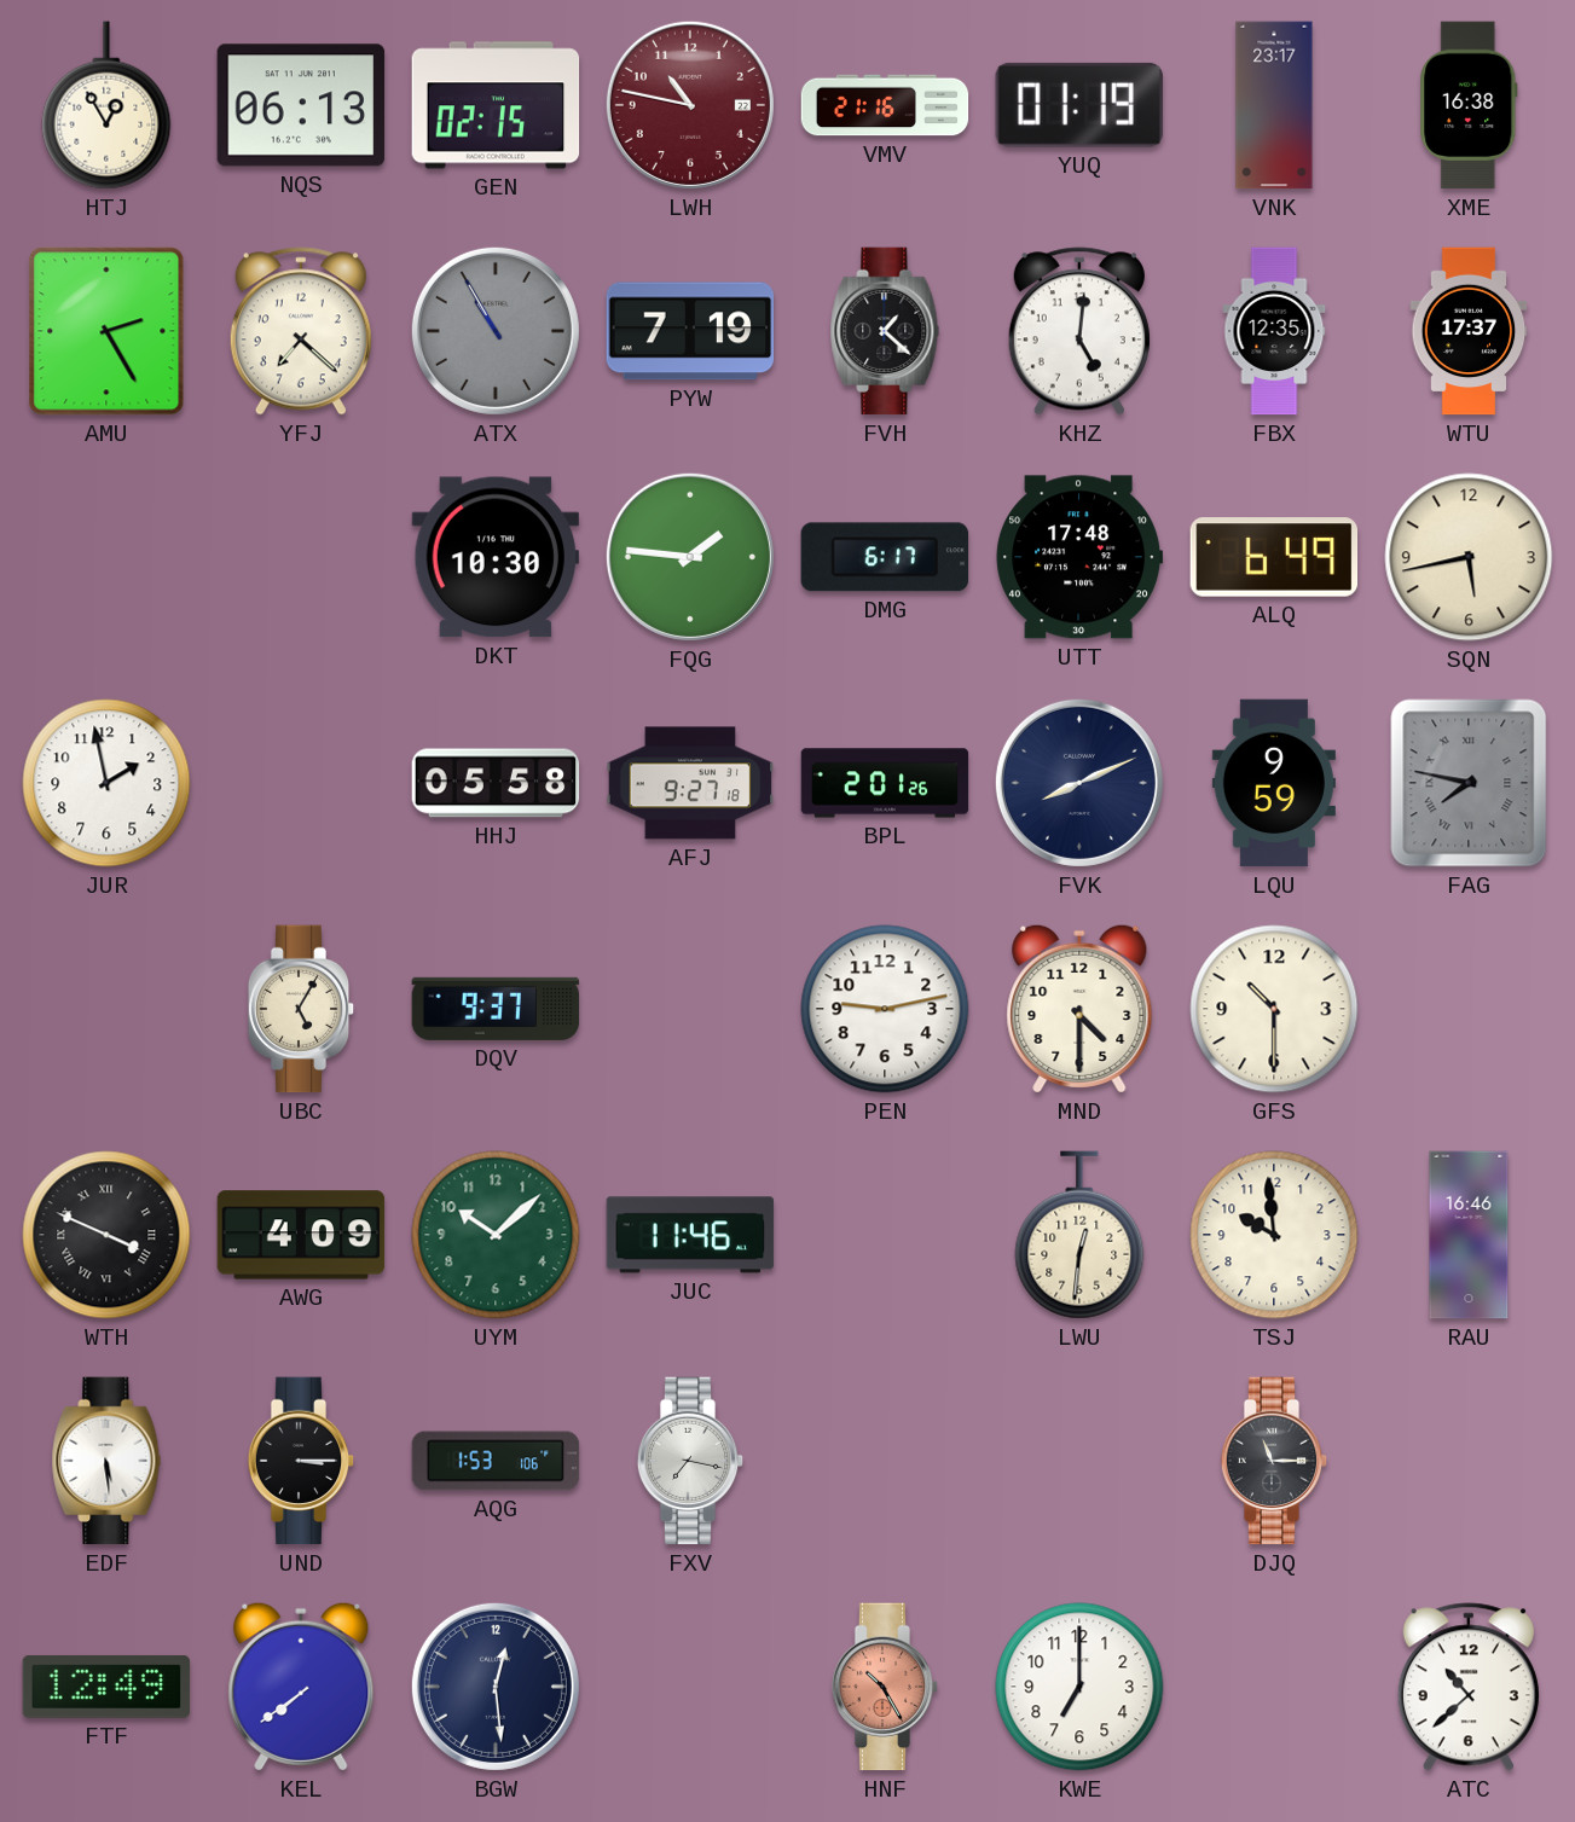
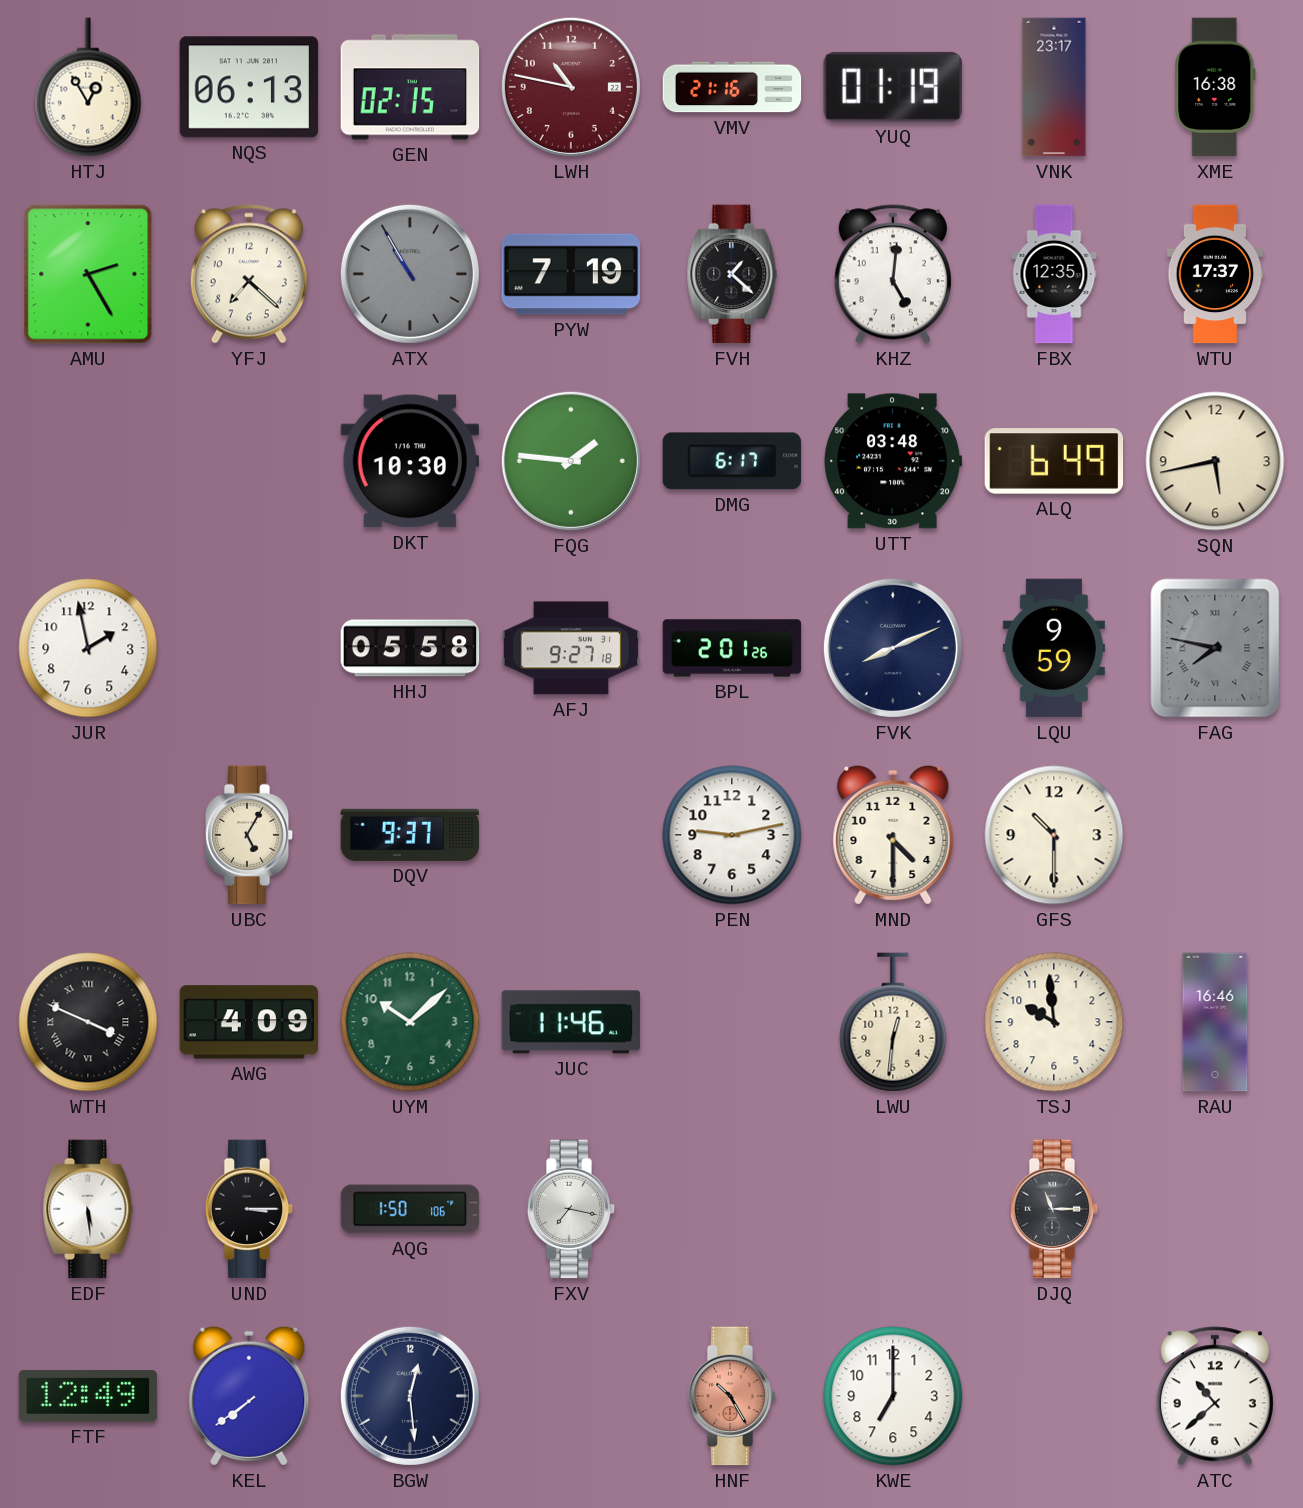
UTT: 17:48 -> 03:48
AQG: 1:53 -> 1:50
